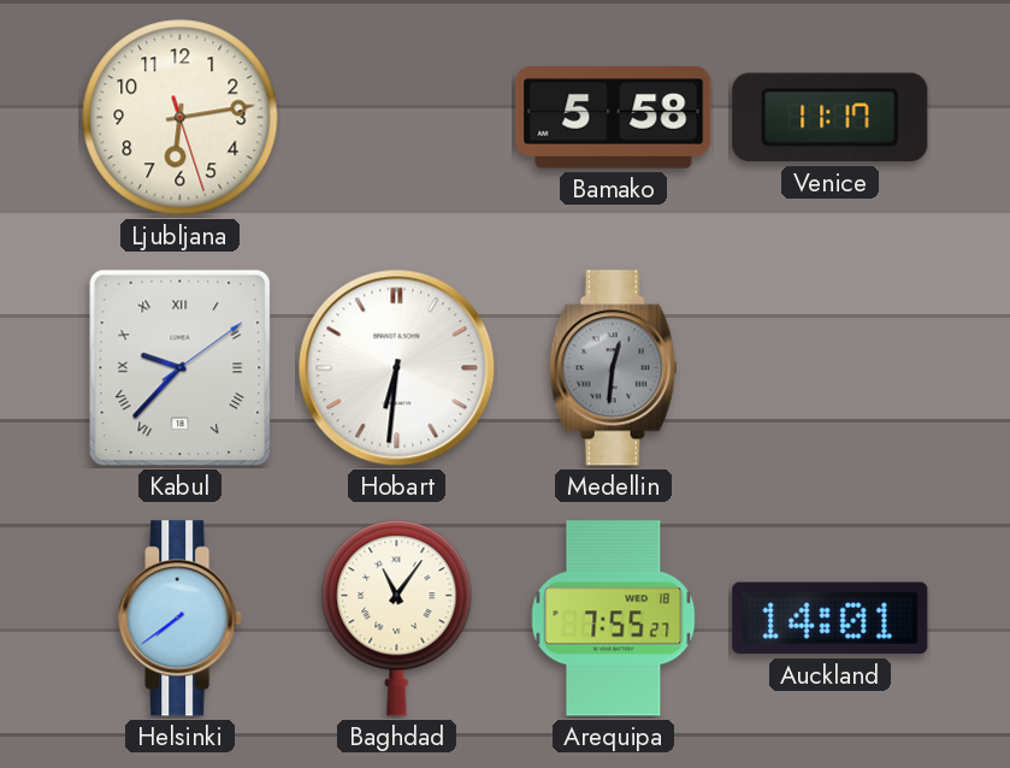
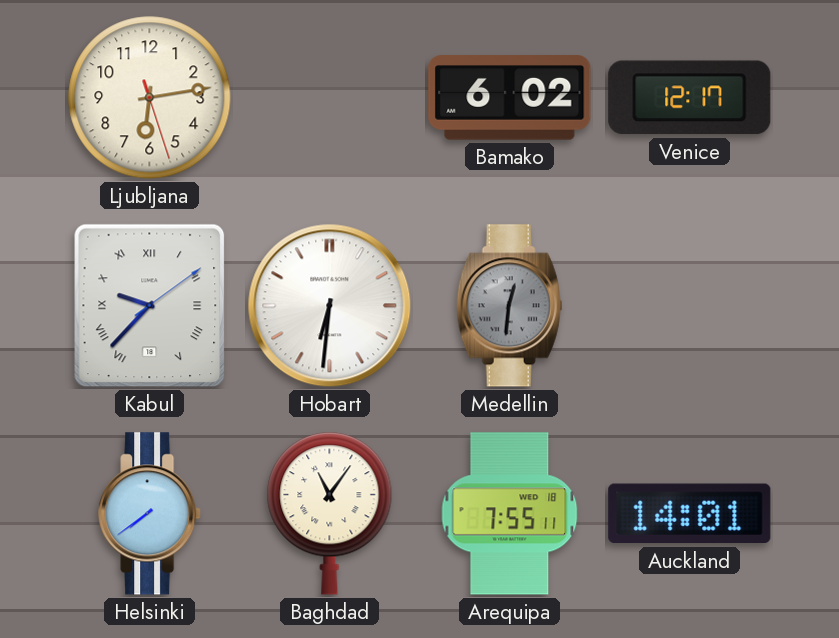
Bamako: 5:58 -> 6:02
Venice: 11:17 -> 12:17
Arequipa: 7:55:27 -> 7:55:11
